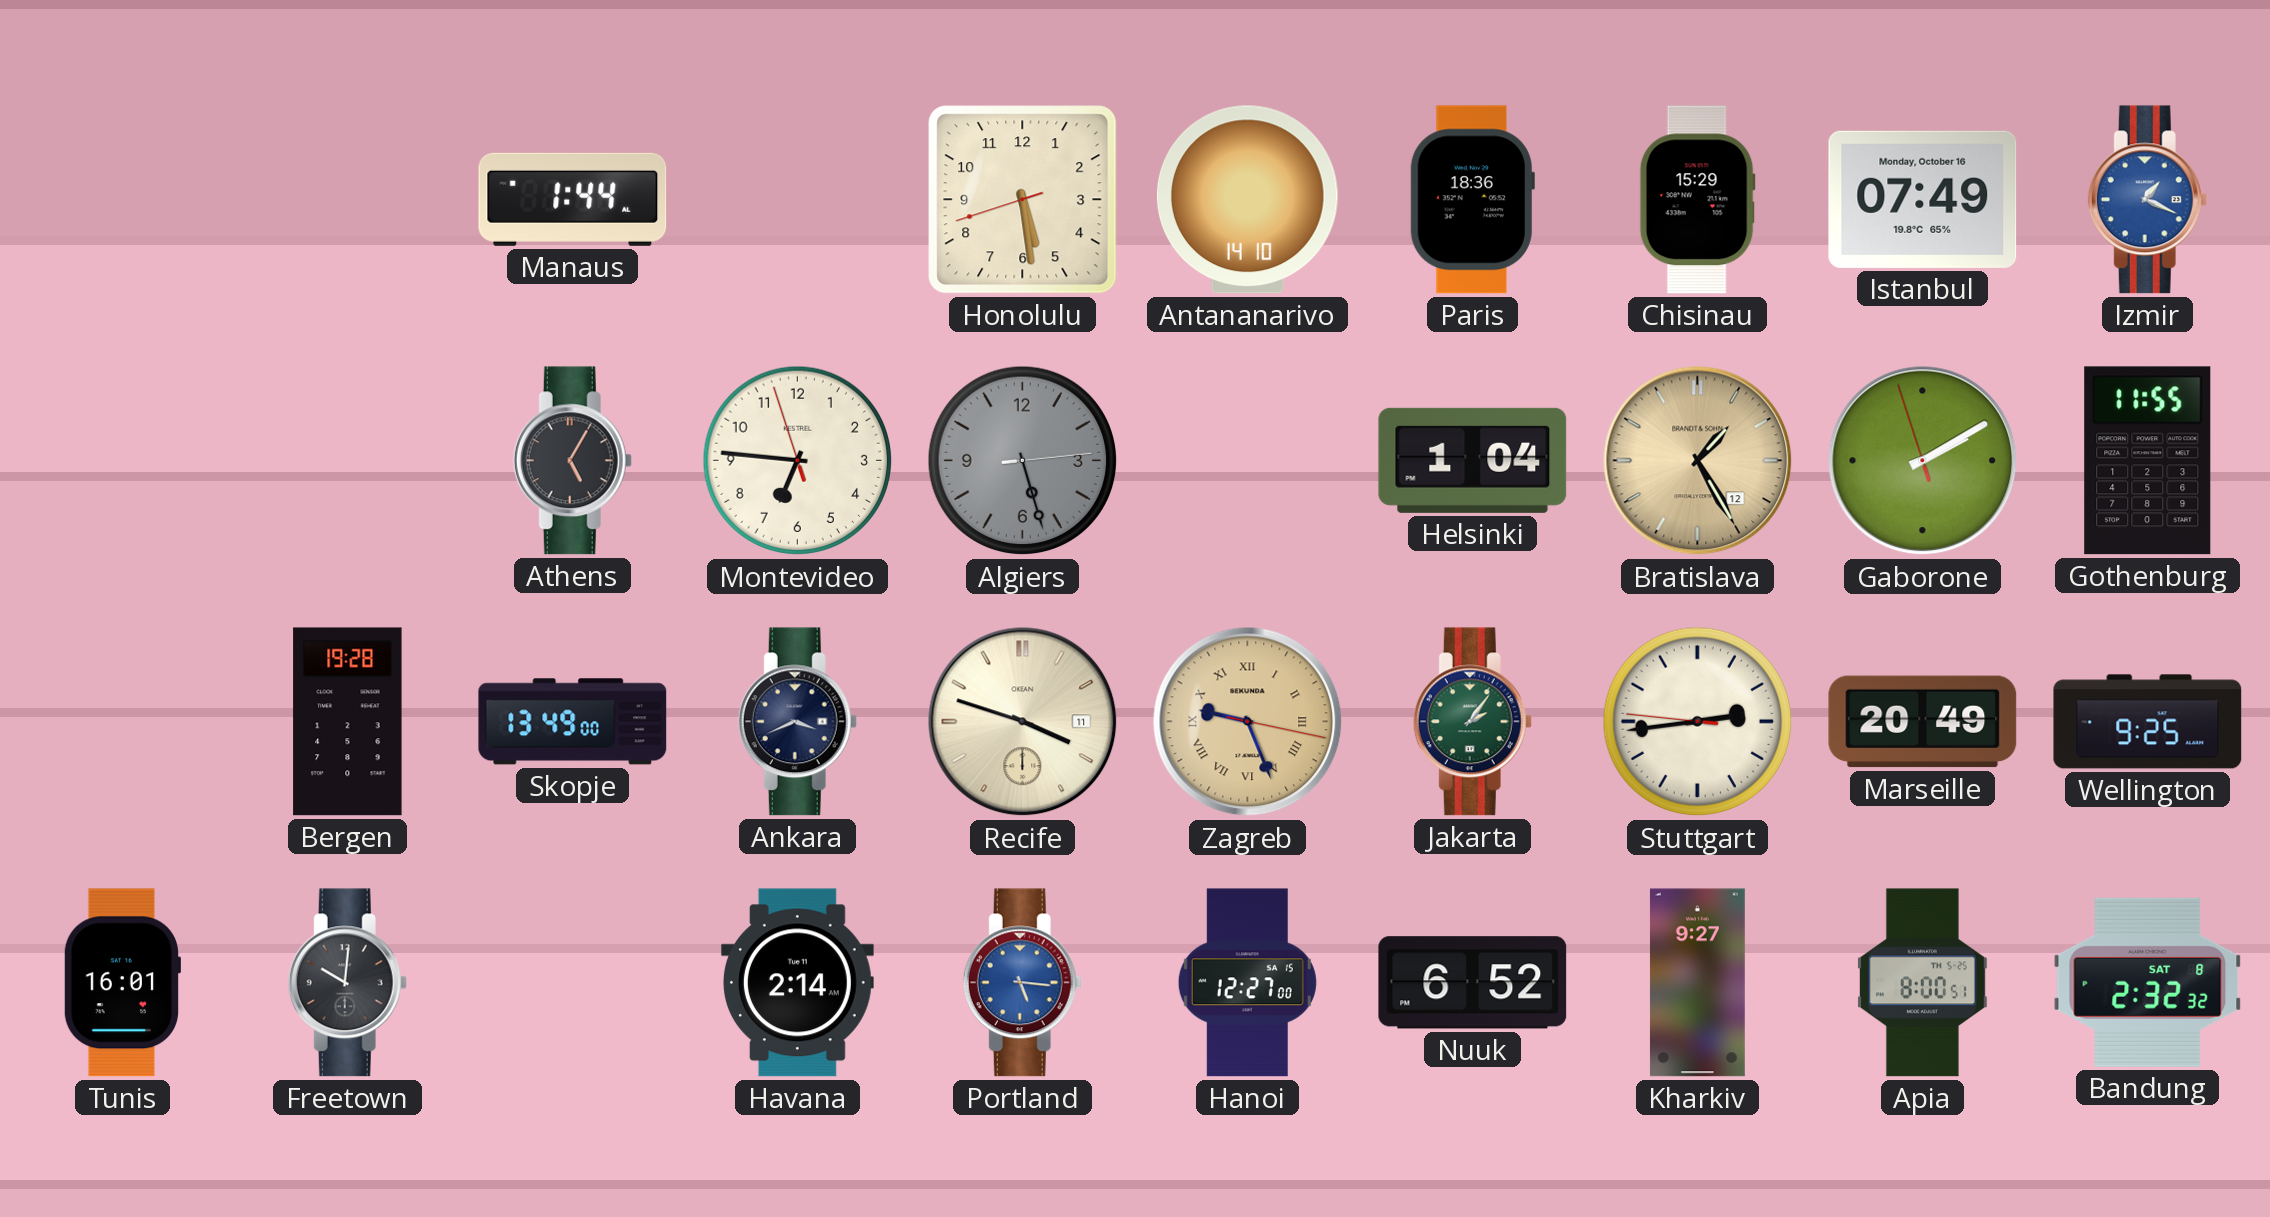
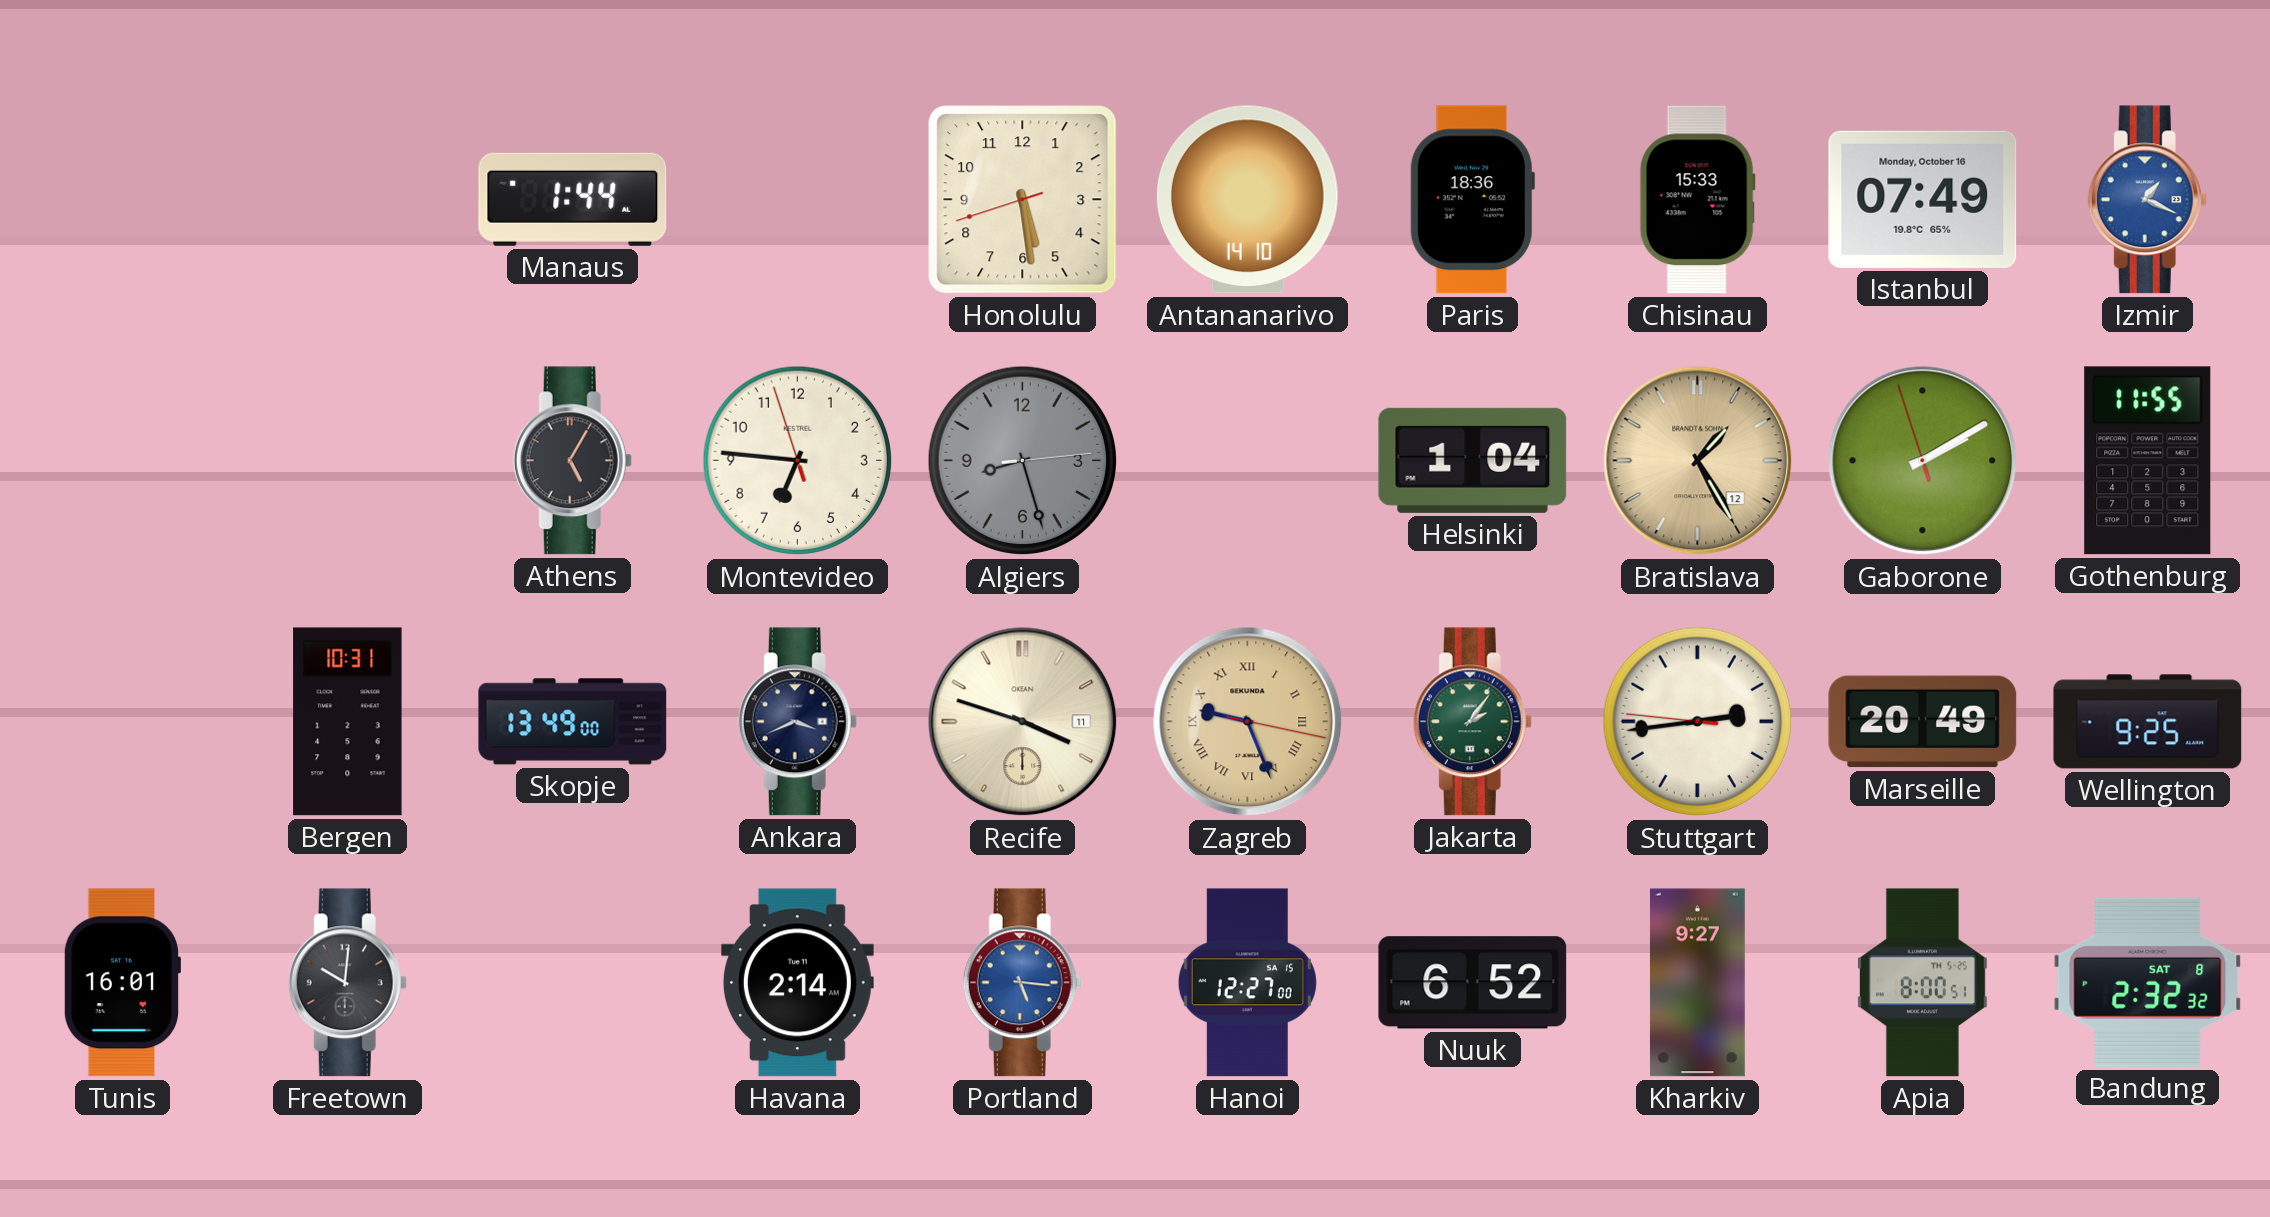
Chisinau: 15:29 -> 15:33
Algiers: 5:27 -> 8:27
Bergen: 19:28 -> 10:31
